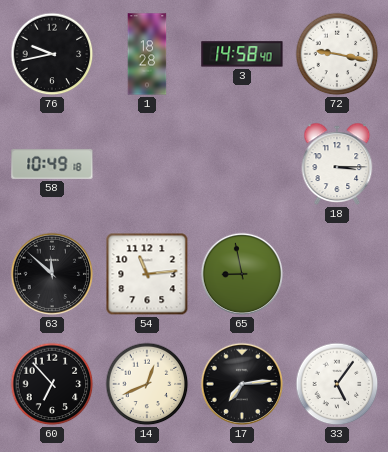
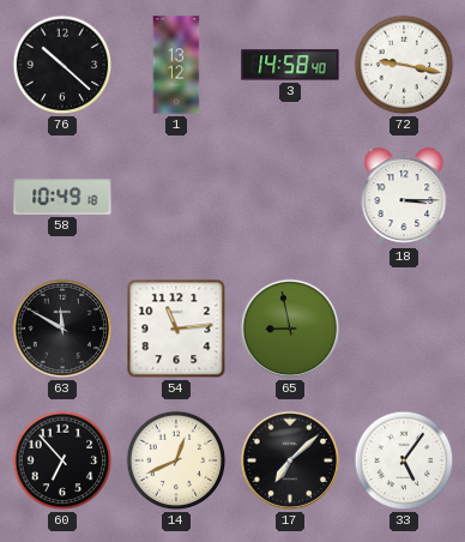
76: 9:43 -> 10:22
1: 18:28 -> 13:12
63: 11:52 -> 11:50
17: 7:14 -> 7:08
